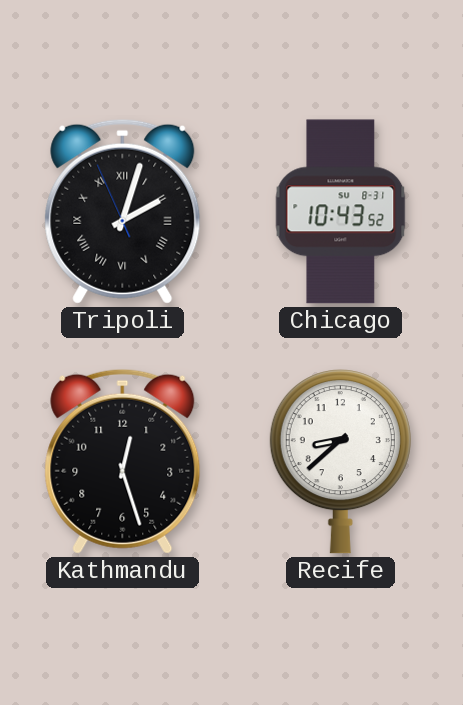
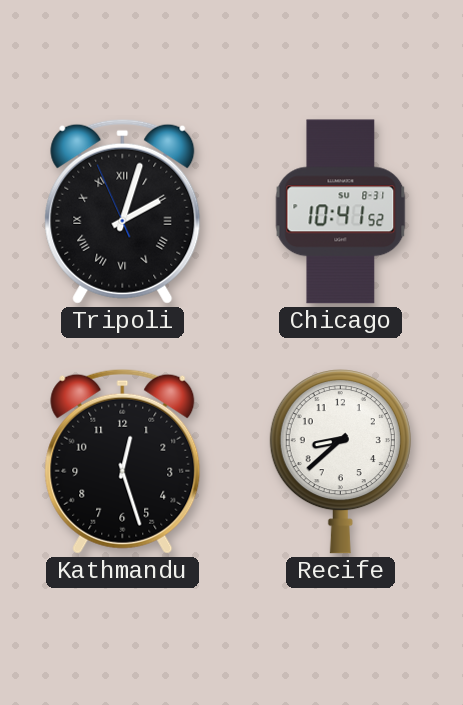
Chicago: 10:43 -> 10:41
